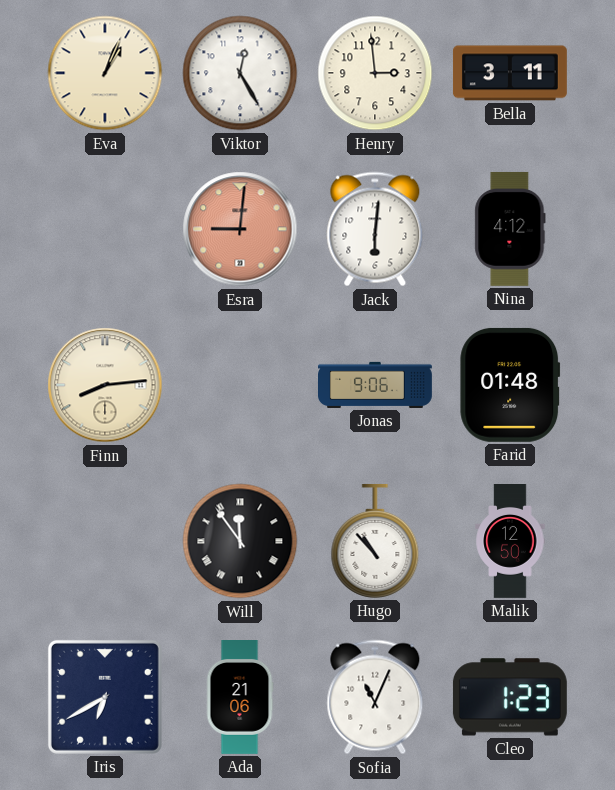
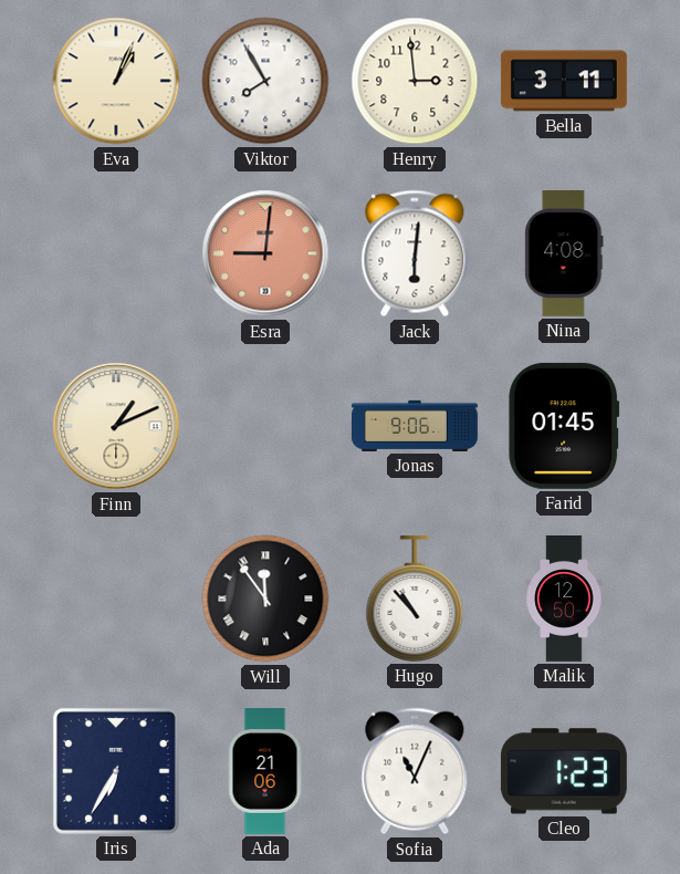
Viktor: 12:25 -> 7:55
Nina: 4:12 -> 4:08
Finn: 8:14 -> 1:11
Farid: 01:48 -> 01:45
Iris: 6:40 -> 6:35
